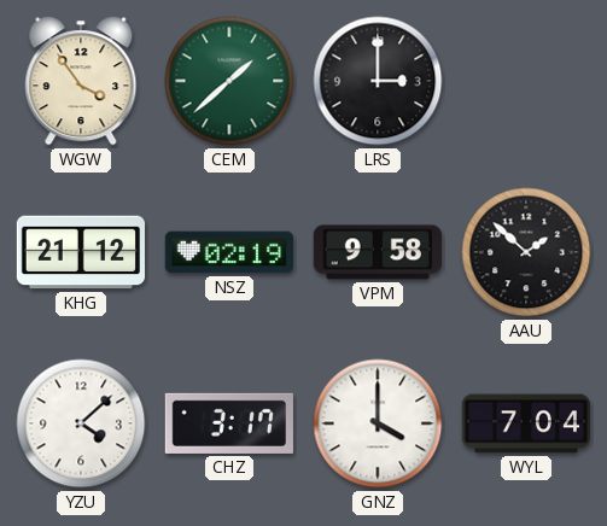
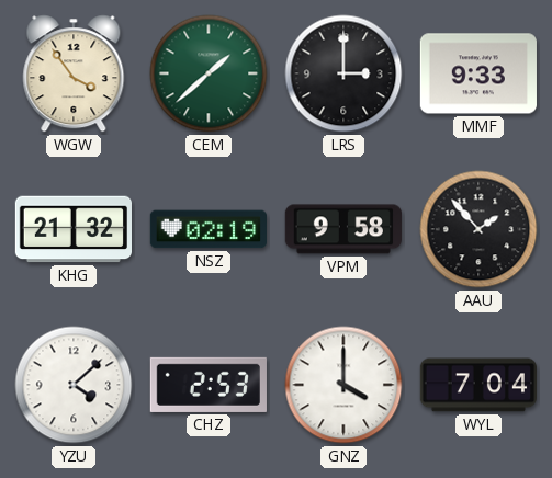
MMF: none -> 9:33
KHG: 21:12 -> 21:32
AAU: 1:52 -> 1:53
CHZ: 3:17 -> 2:53
